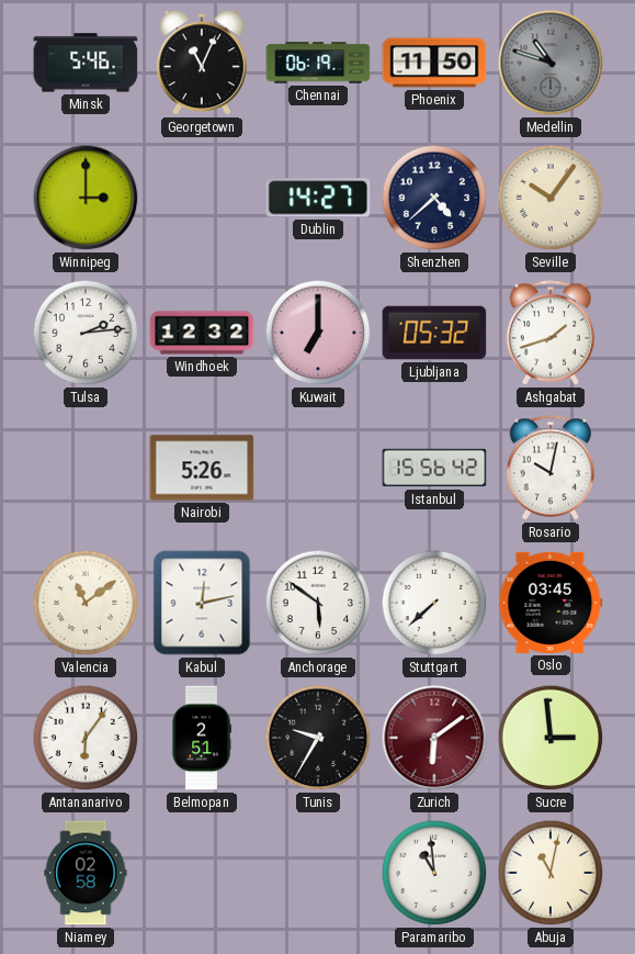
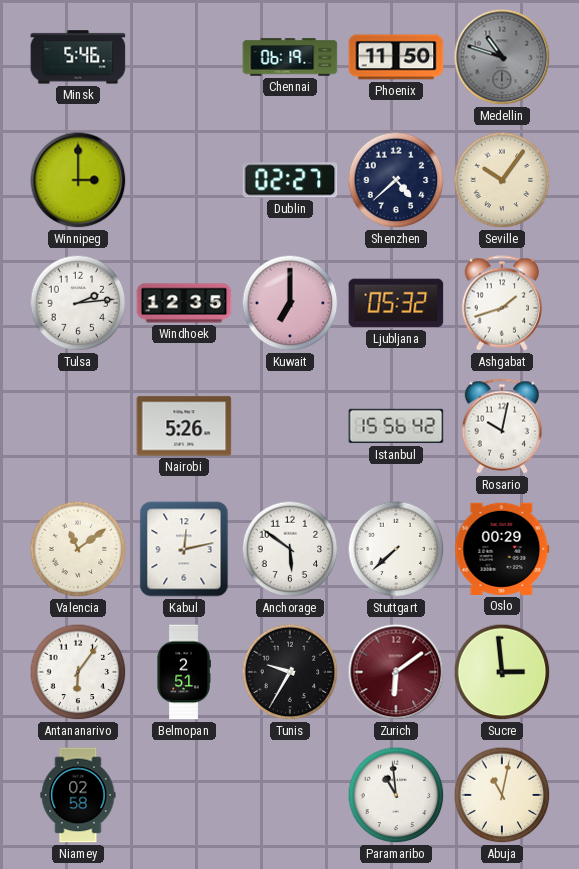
Georgetown: 11:04 -> none
Dublin: 14:27 -> 02:27
Windhoek: 12:32 -> 12:35
Oslo: 03:45 -> 00:29
